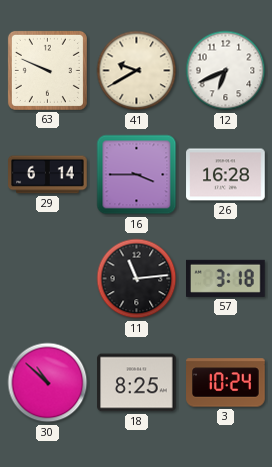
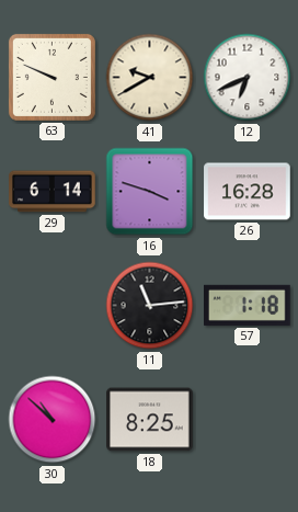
16: 3:45 -> 3:48
57: 3:18 -> 1:18
3: 10:24 -> none
